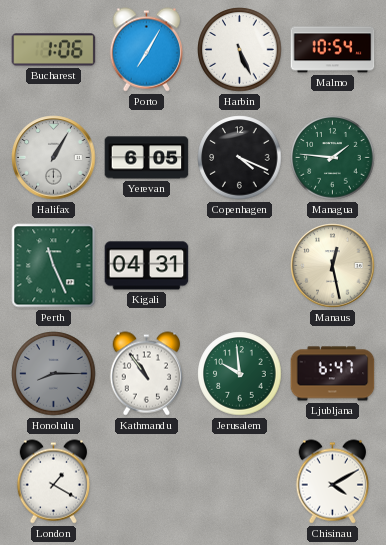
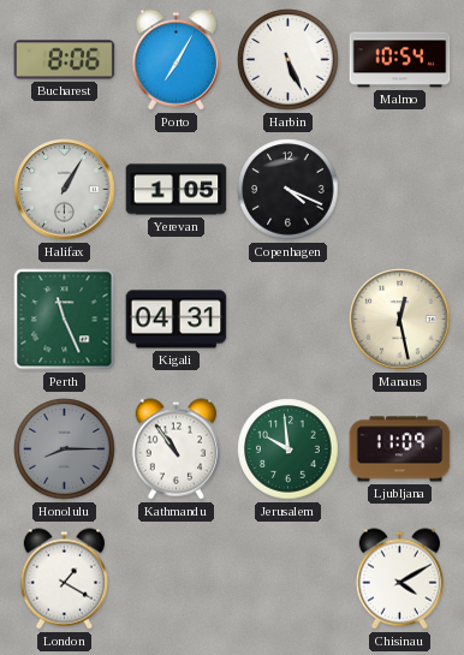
Bucharest: 1:06 -> 8:06
Yerevan: 6:05 -> 1:05
Managua: 1:46 -> none
Ljubljana: 6:47 -> 11:09
